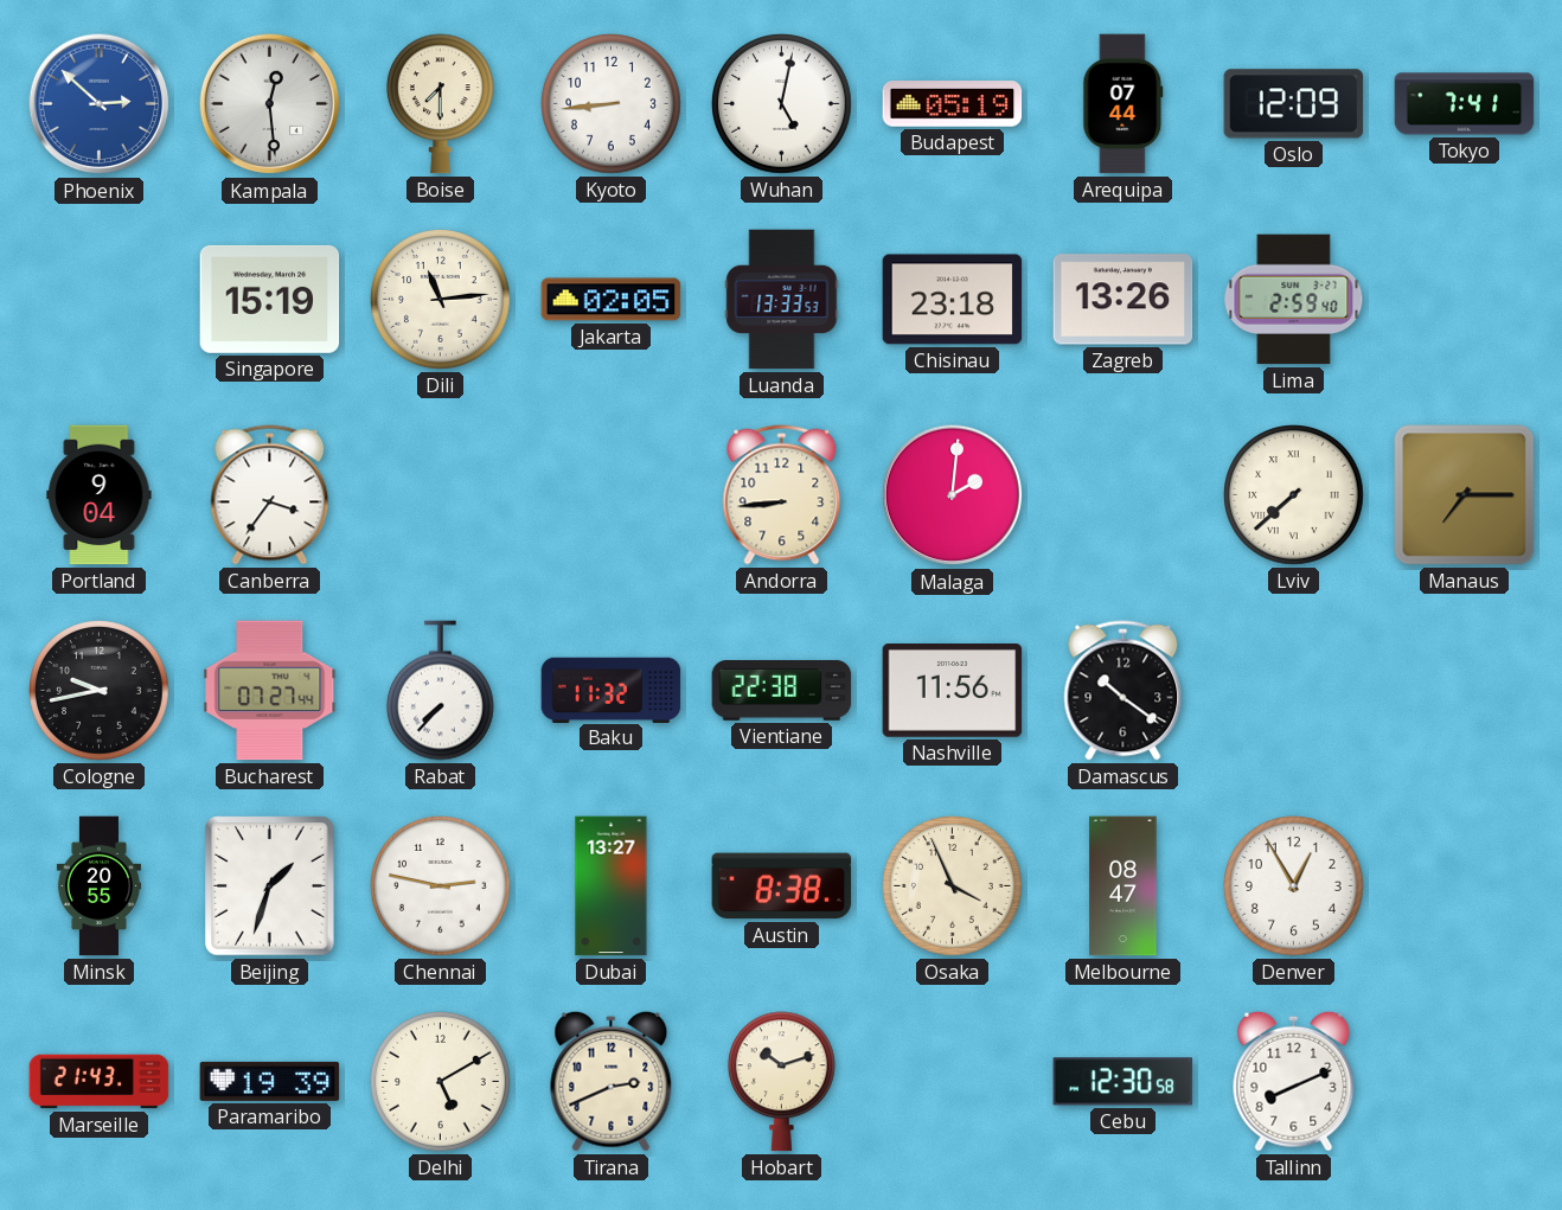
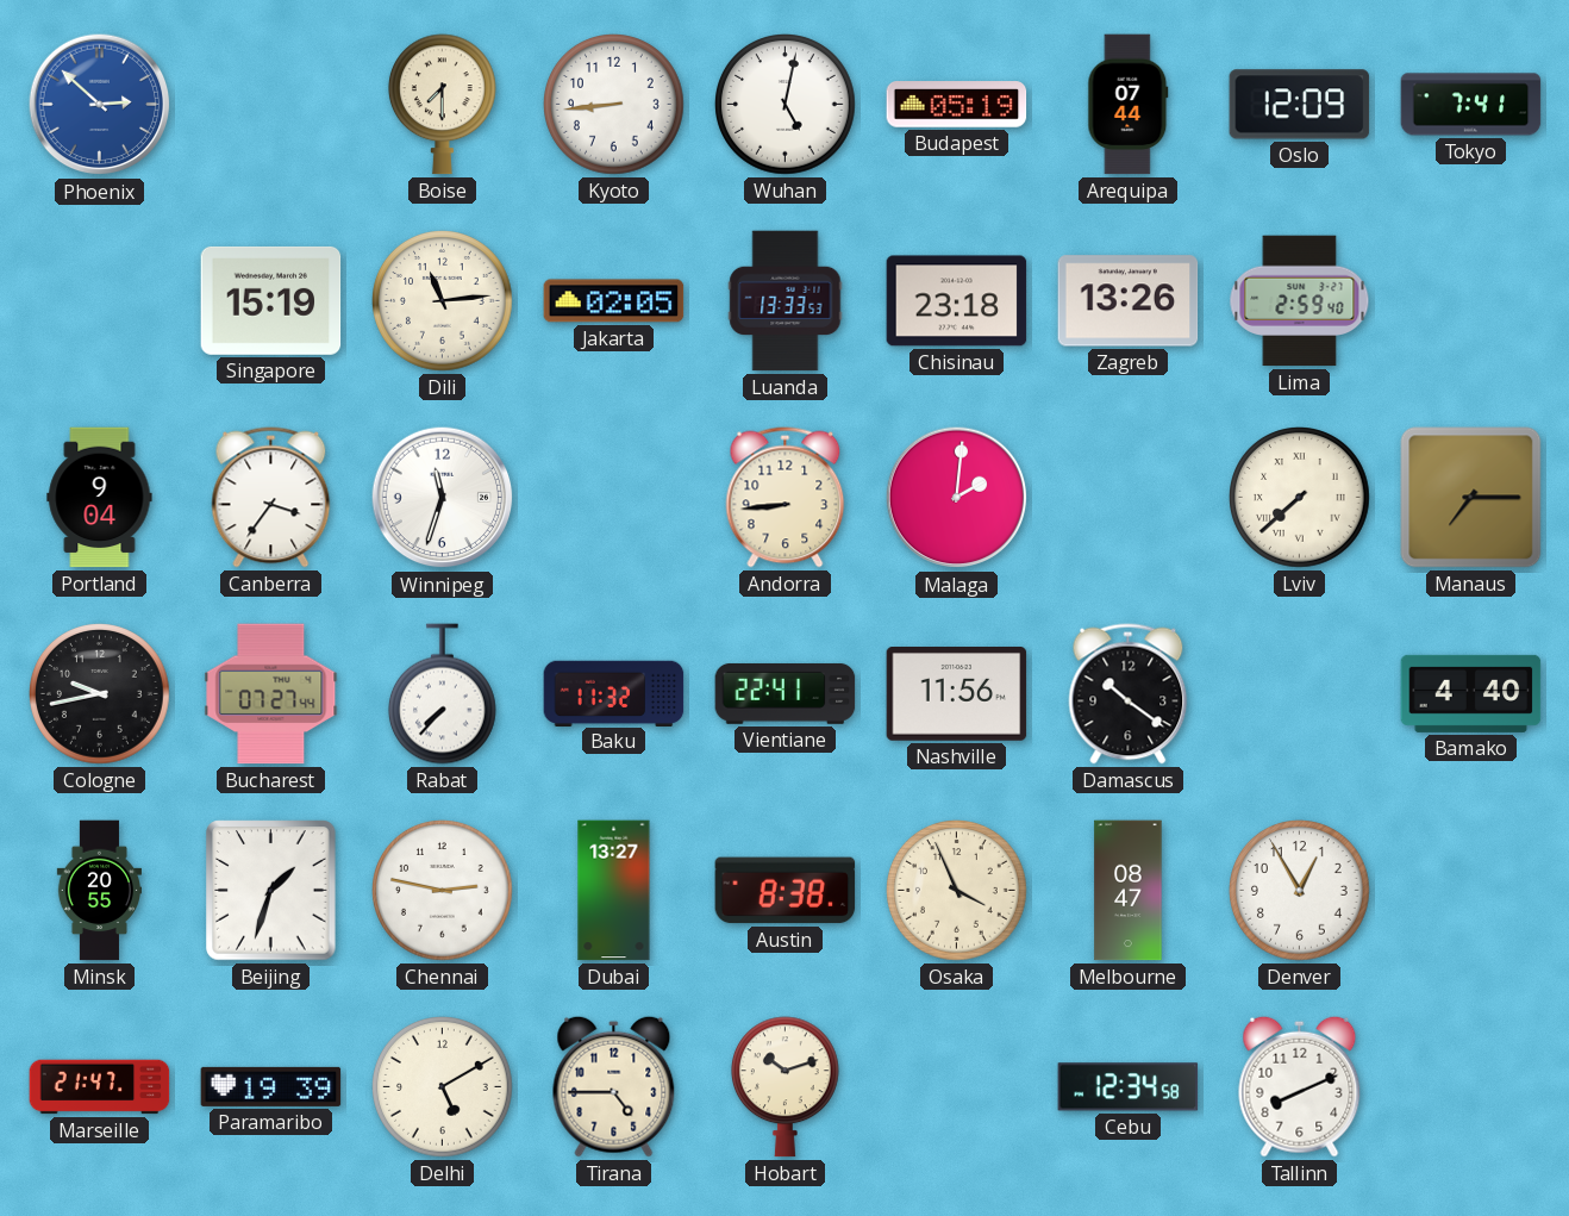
Kampala: 12:29 -> none
Winnipeg: none -> 11:33
Vientiane: 22:38 -> 22:41
Bamako: none -> 4:40
Marseille: 21:43 -> 21:47
Tirana: 2:41 -> 4:45
Cebu: 12:30 -> 12:34
